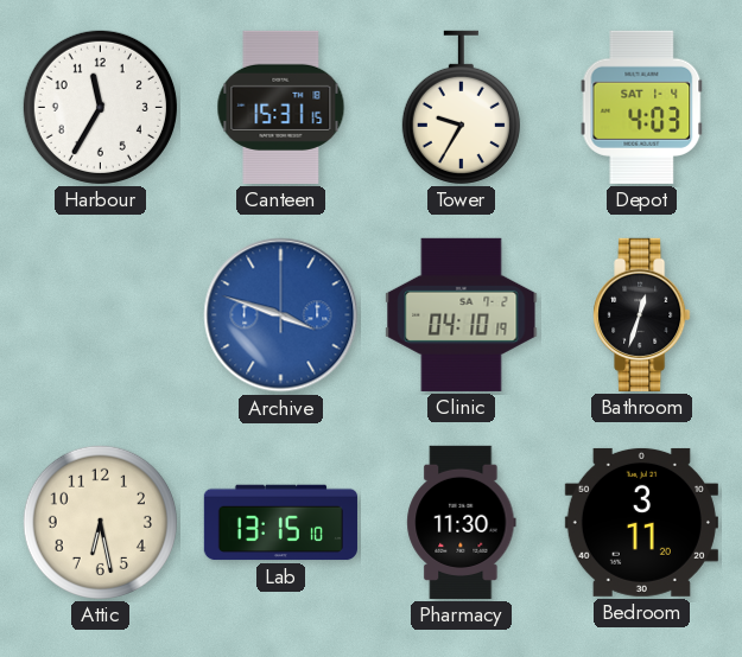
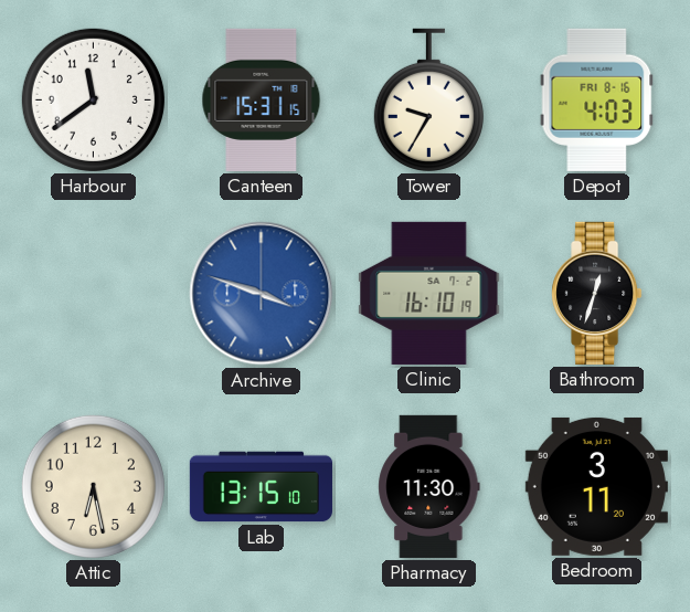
Harbour: 11:35 -> 11:39
Depot date: SAT 1-4 -> FRI 8-16
Clinic: 04:10 -> 16:10
